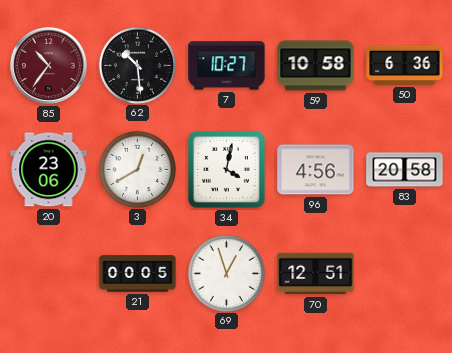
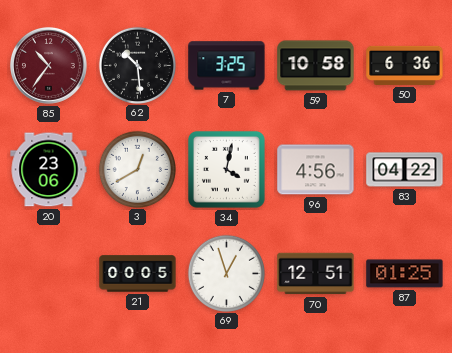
7: 10:27 -> 3:25
83: 20:58 -> 04:22
87: none -> 01:25
